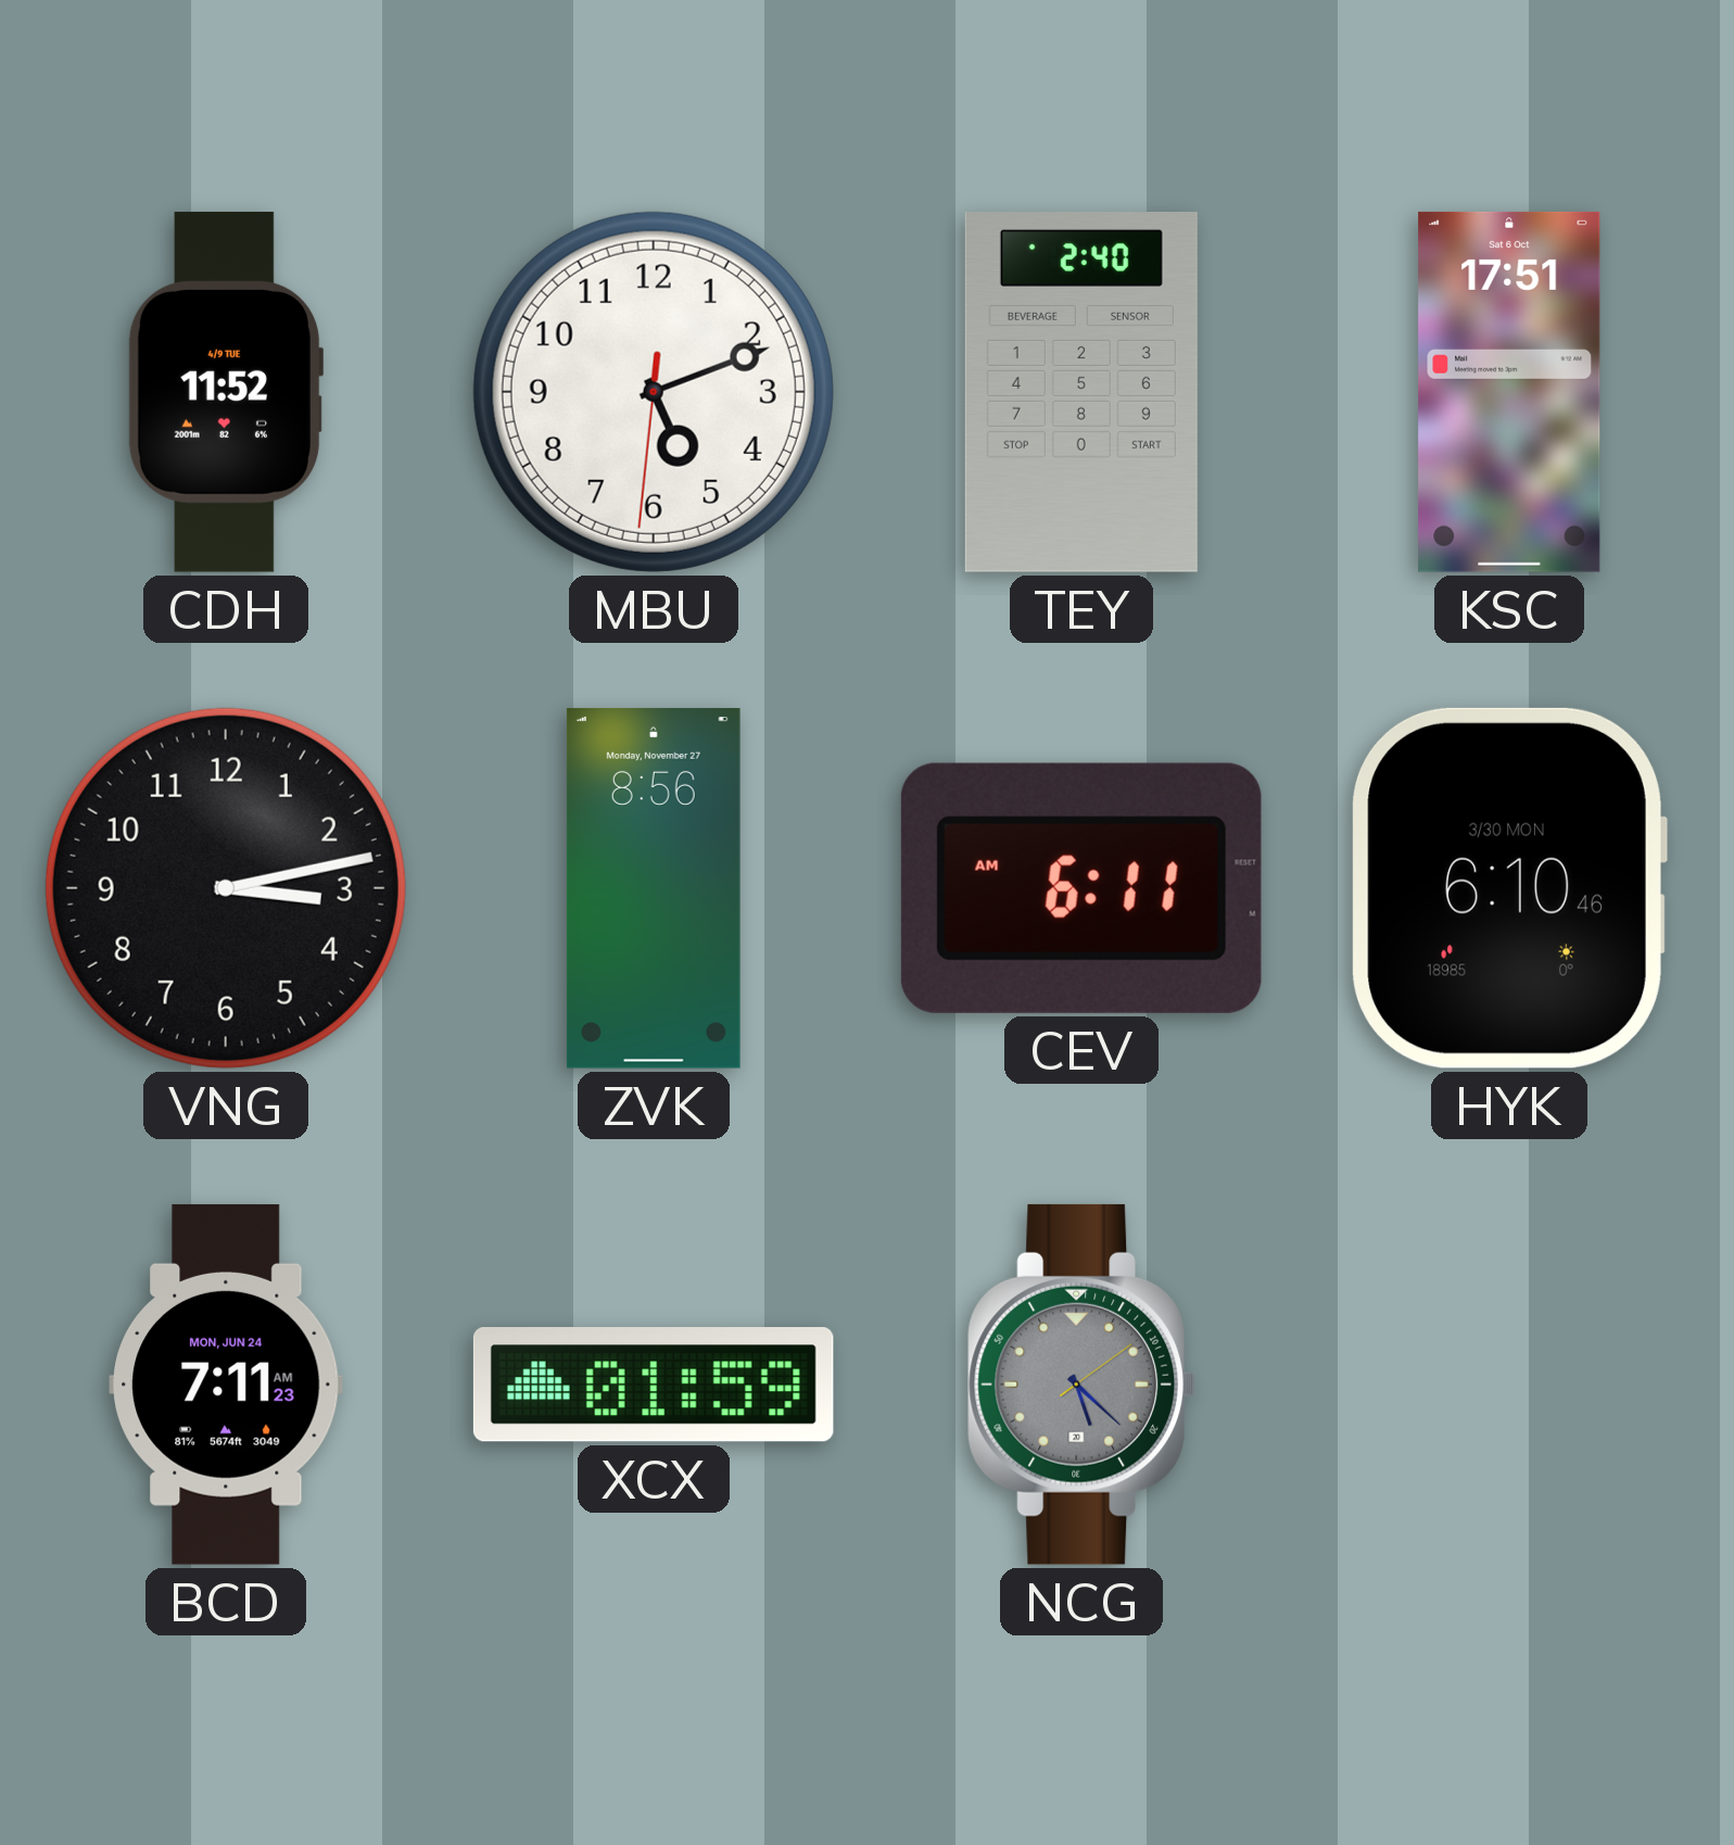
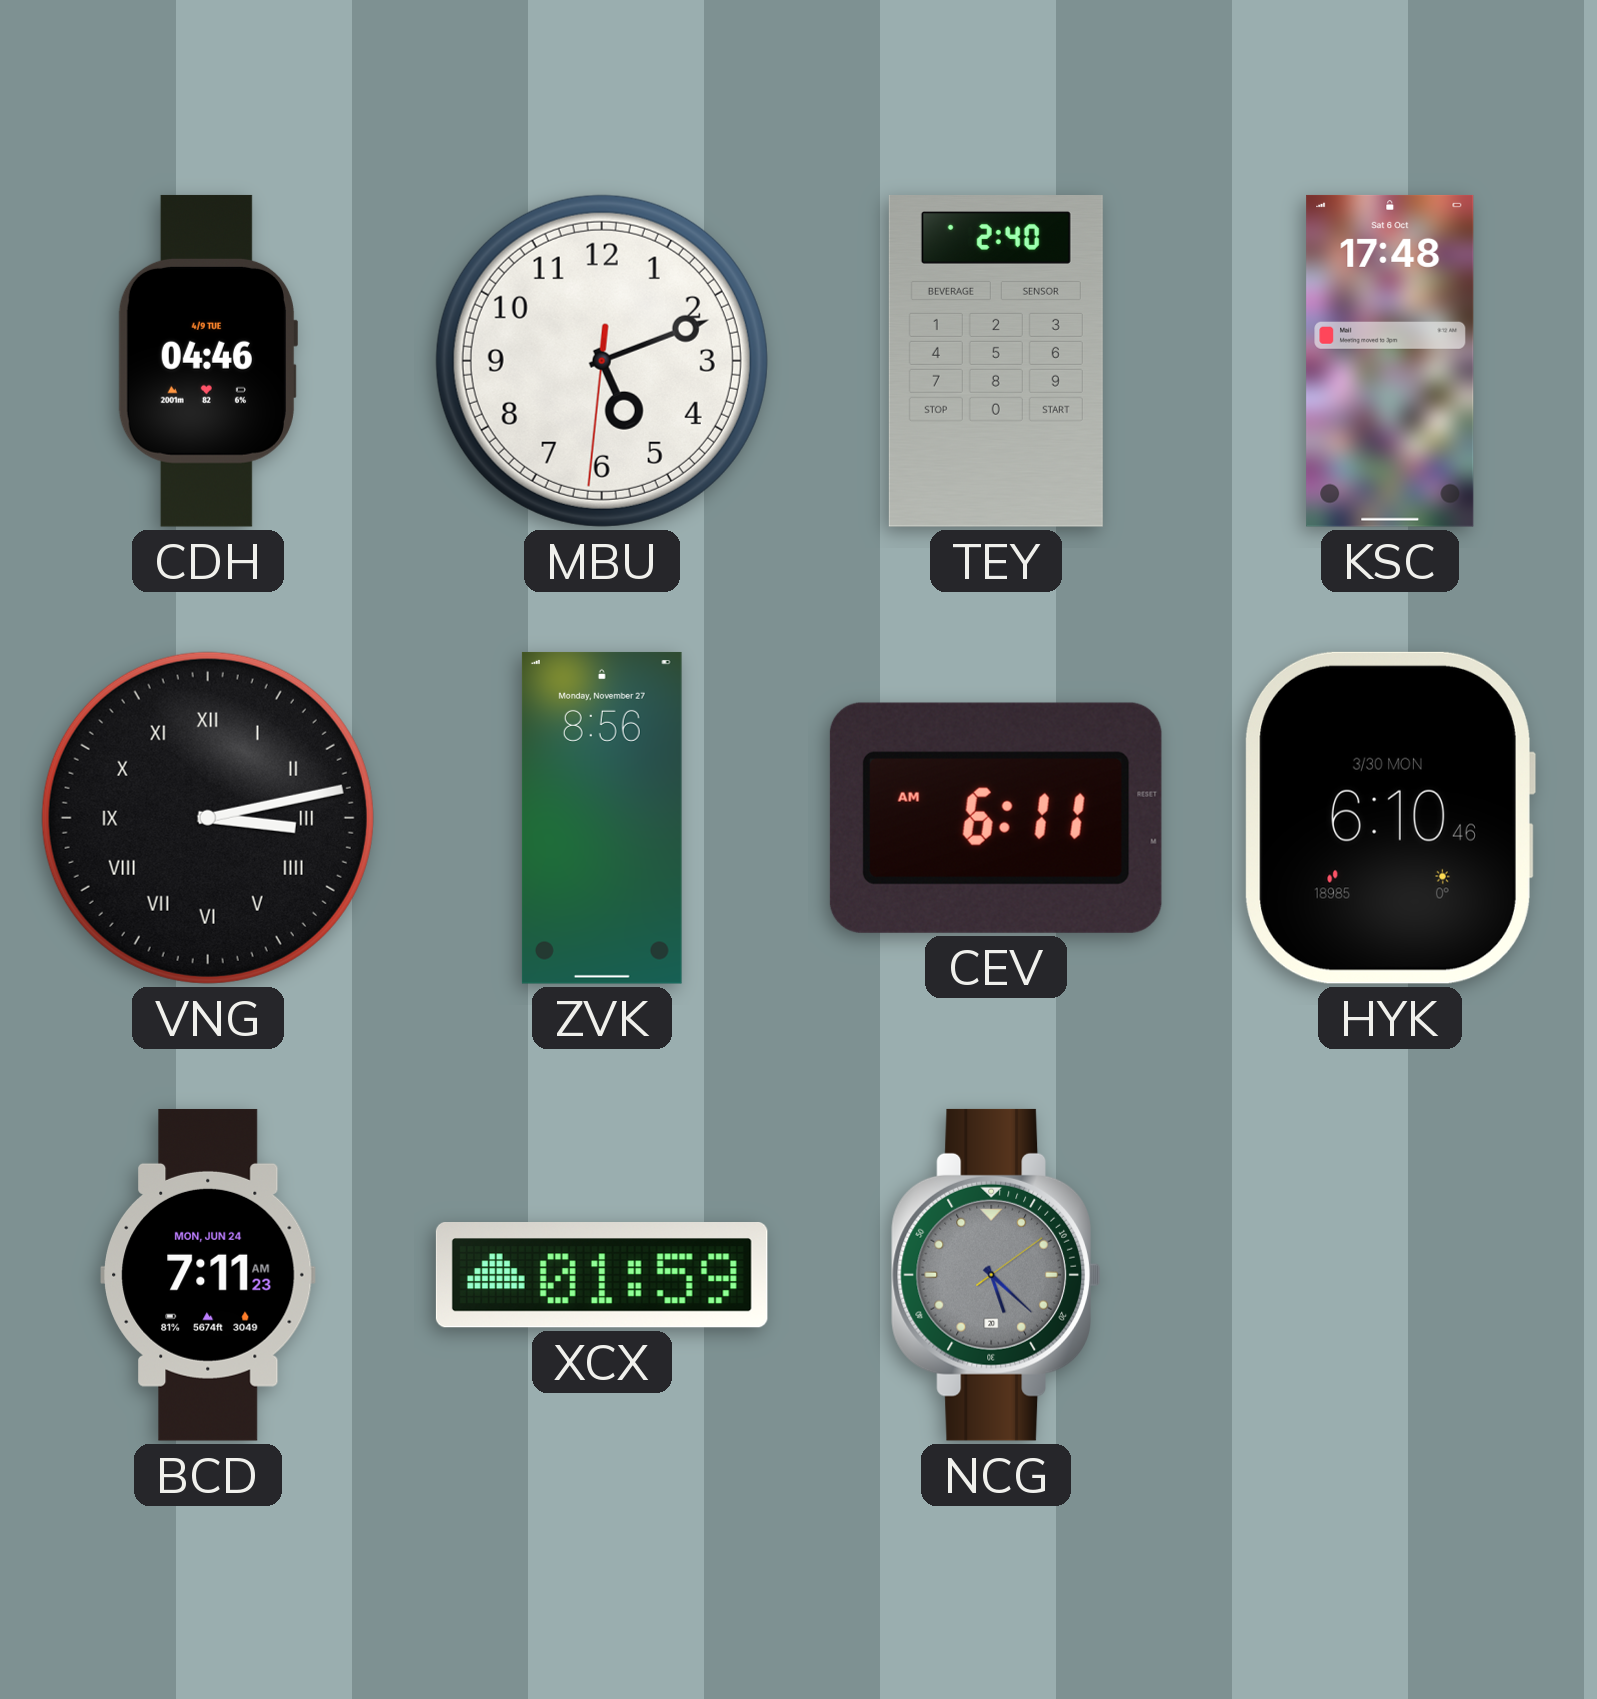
CDH: 11:52 -> 04:46
KSC: 17:51 -> 17:48
VNG numerals: Arabic -> Roman
